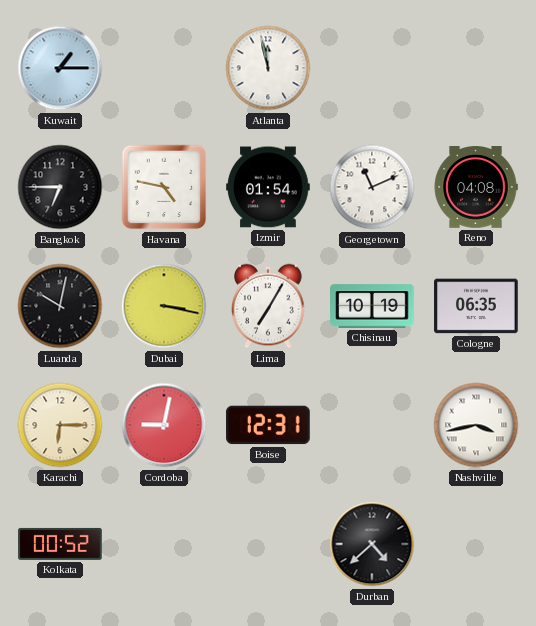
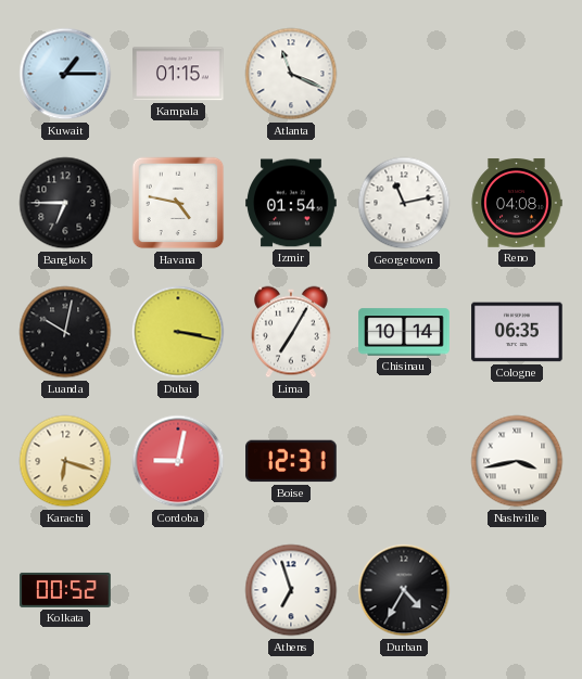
Kampala: none -> 01:15
Atlanta: 11:58 -> 11:19
Georgetown: 11:11 -> 11:13
Chisinau: 10:19 -> 10:14
Karachi: 6:15 -> 6:18
Athens: none -> 6:57
Durban: 4:38 -> 4:35
